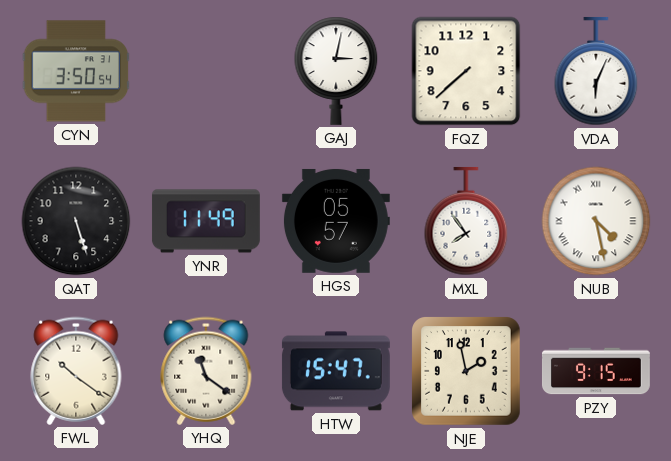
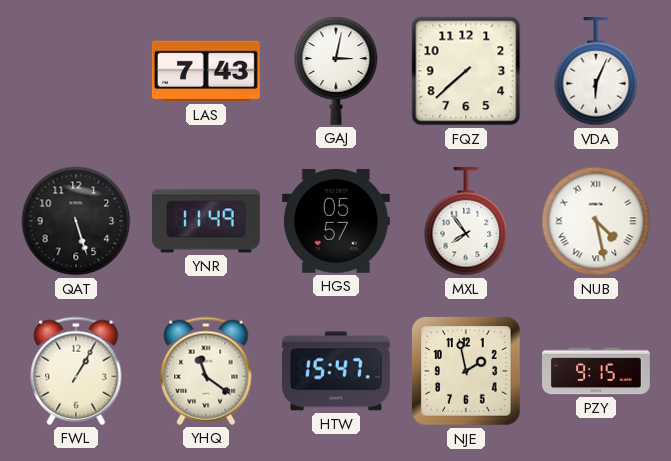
CYN: 3:50 -> none
LAS: none -> 7:43
FWL: 10:21 -> 1:05
